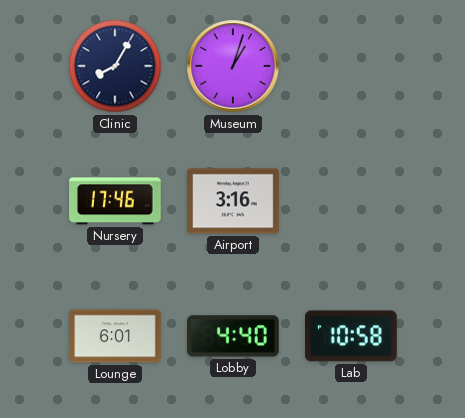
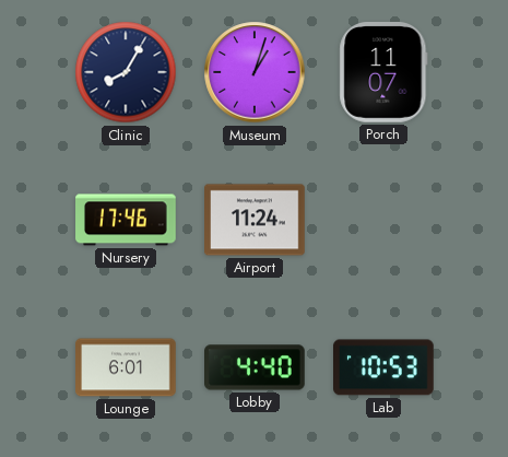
Porch: none -> 11:07
Airport: 3:16 -> 11:24
Lab: 10:58 -> 10:53
